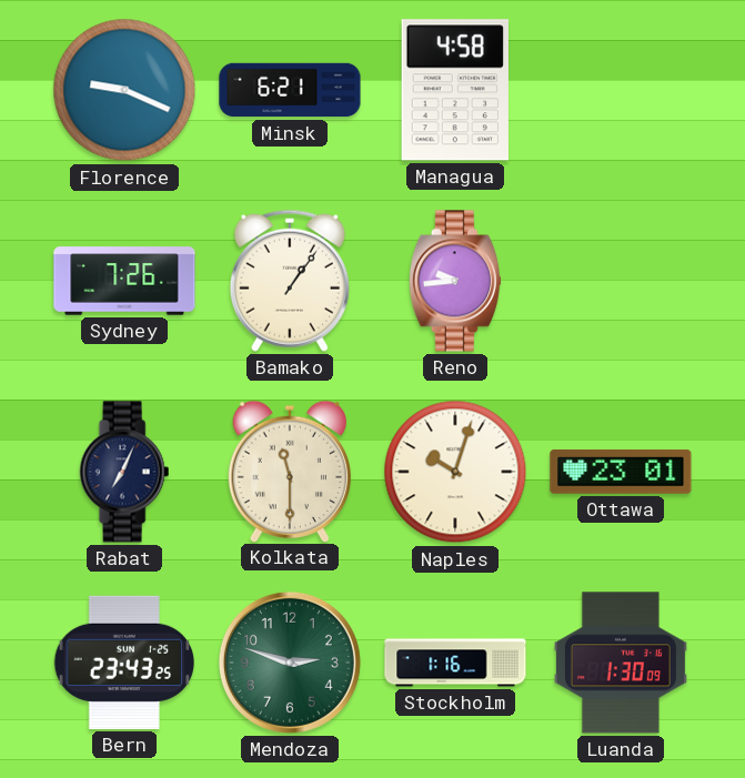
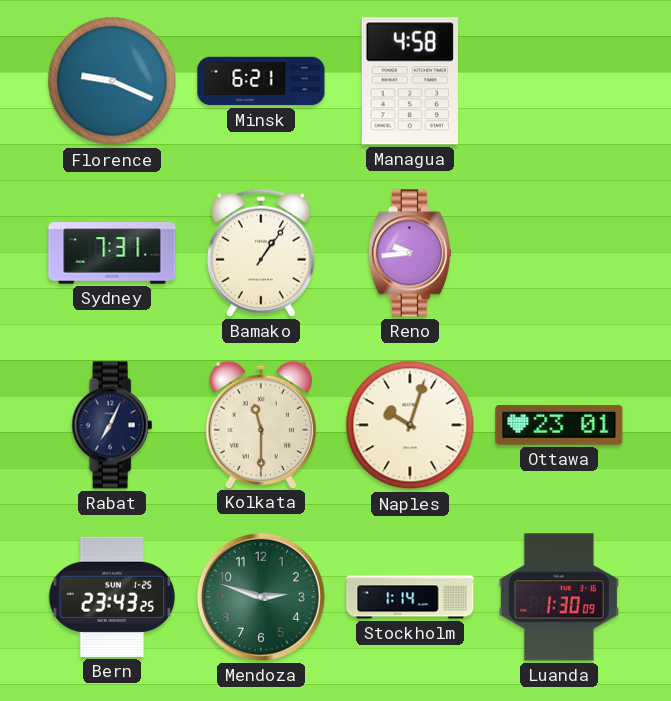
Sydney: 7:26 -> 7:31
Stockholm: 1:16 -> 1:14
